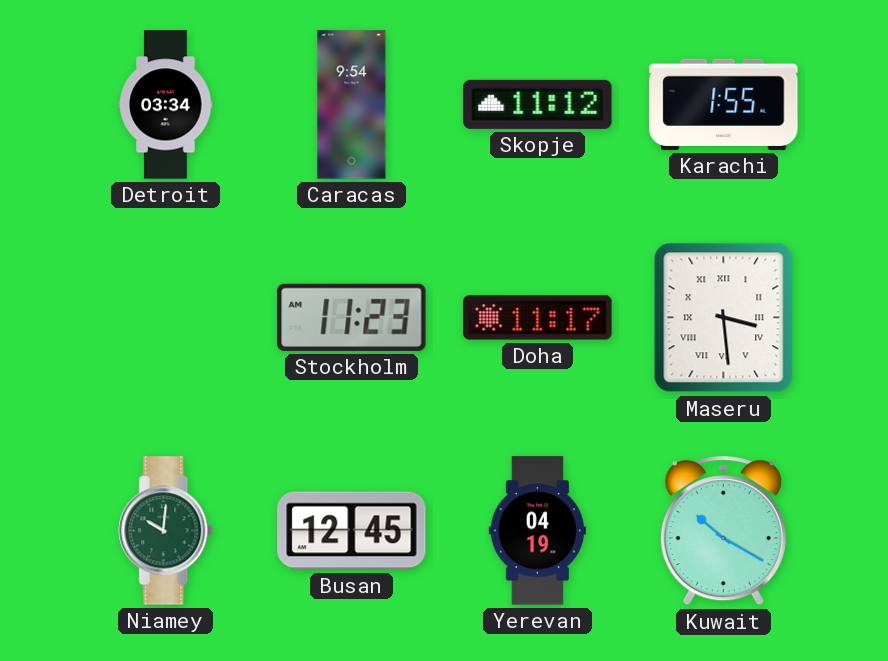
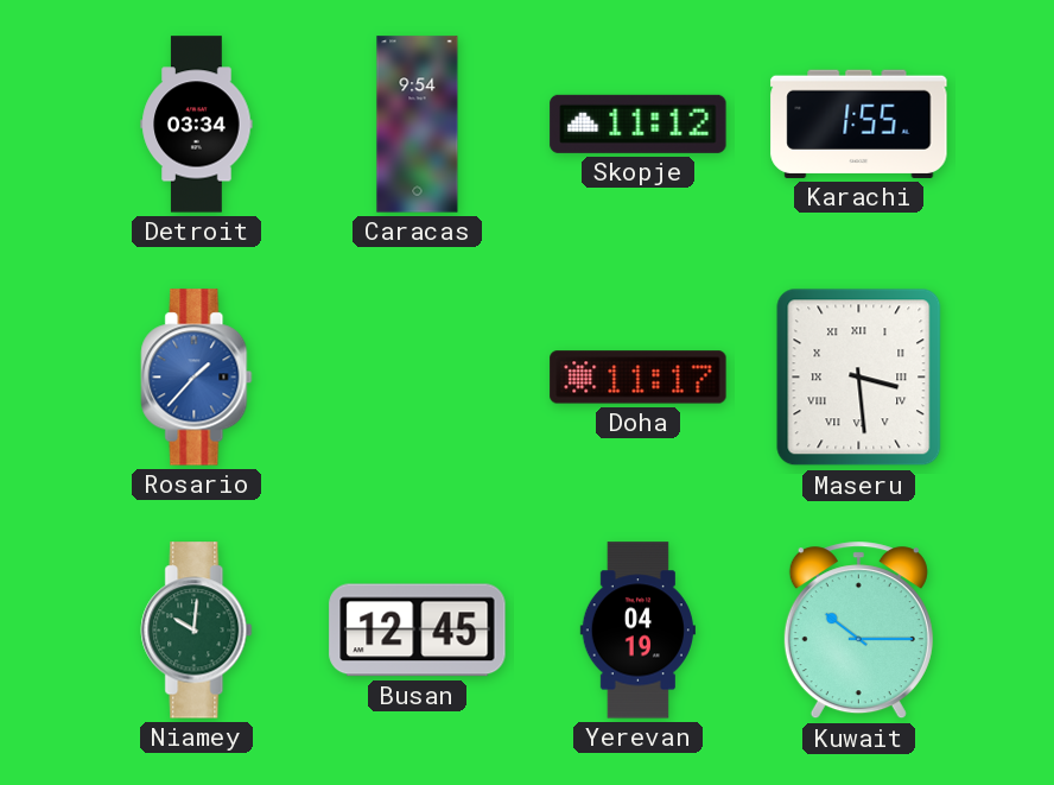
Rosario: none -> 1:37
Stockholm: 11:23 -> none
Kuwait: 10:20 -> 10:15
